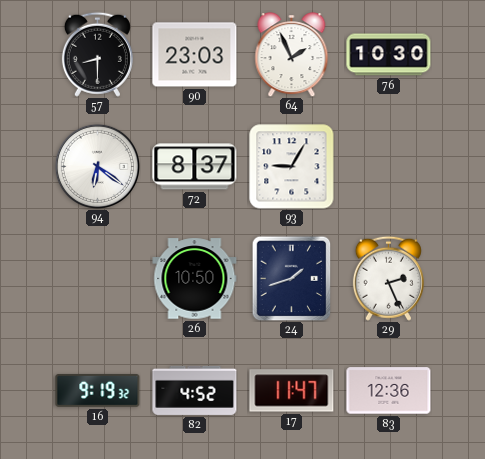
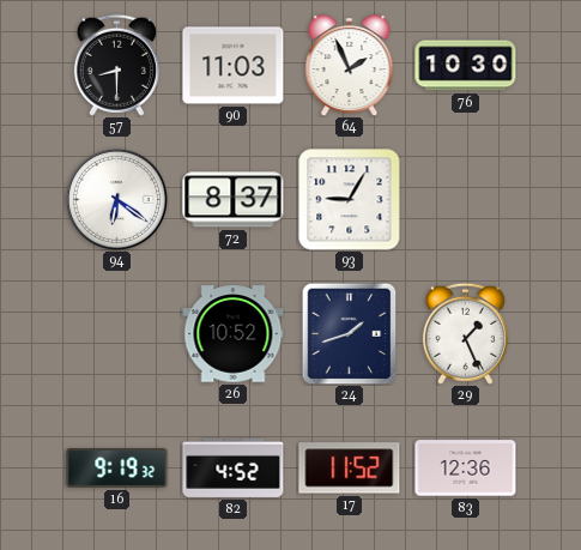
90: 23:03 -> 11:03
26: 10:50 -> 10:52
29: 2:26 -> 1:26
17: 11:47 -> 11:52
